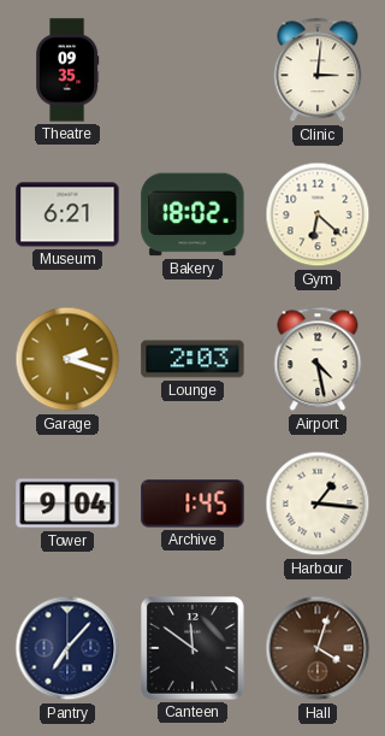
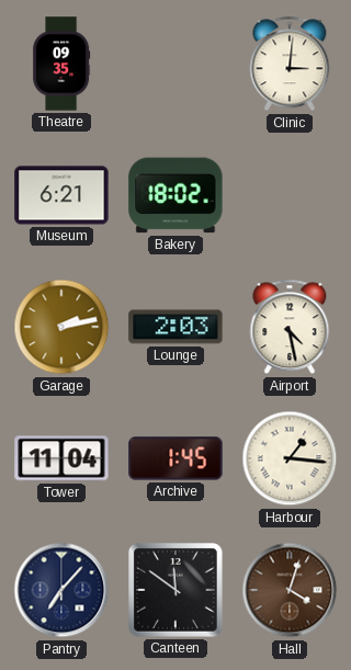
Gym: 6:22 -> none
Garage: 2:18 -> 2:13
Tower: 9:04 -> 11:04
